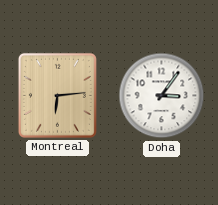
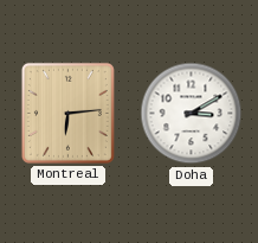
Doha: 3:06 -> 3:10
